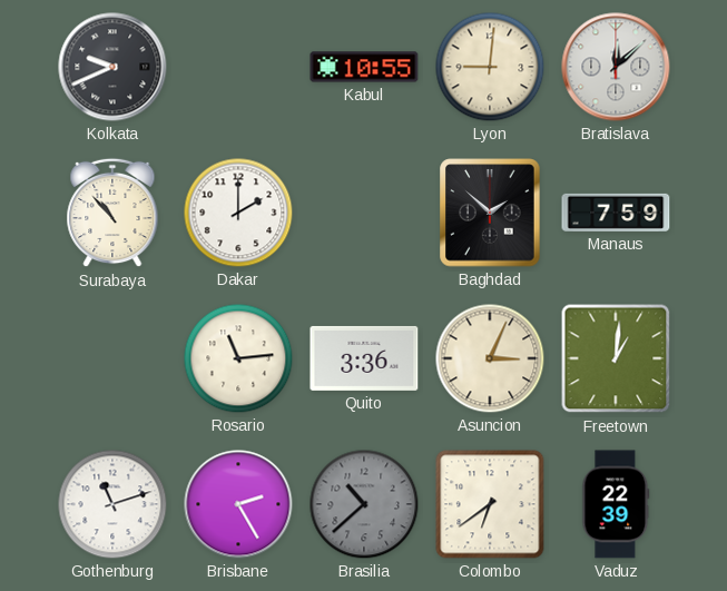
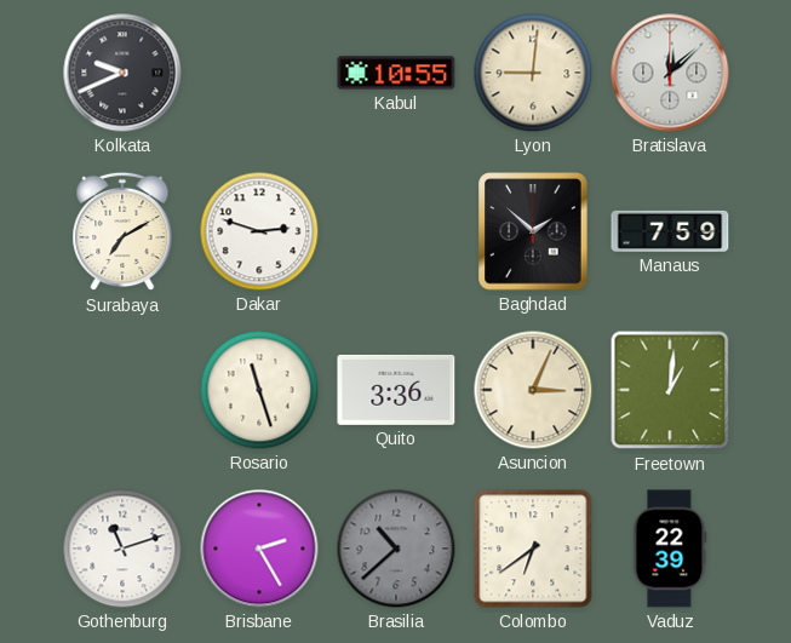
Surabaya: 10:53 -> 7:10
Dakar: 2:00 -> 2:48
Rosario: 11:14 -> 11:27
